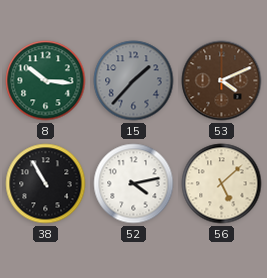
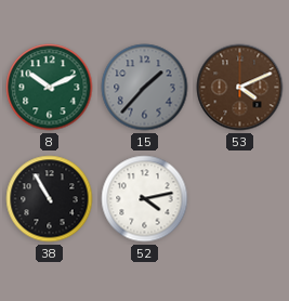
8: 10:16 -> 10:11
56: 5:08 -> none
